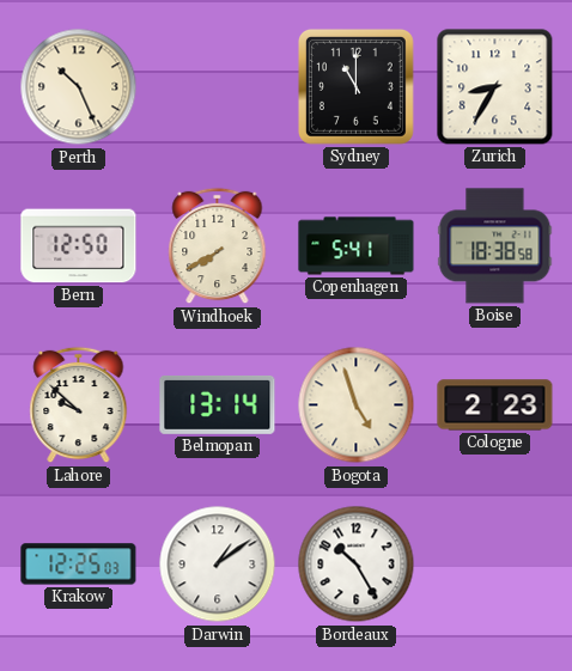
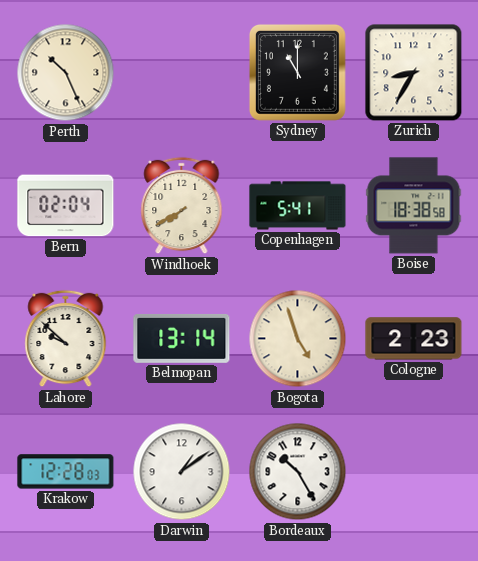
Bern: 12:50 -> 02:04
Krakow: 12:25 -> 12:28
